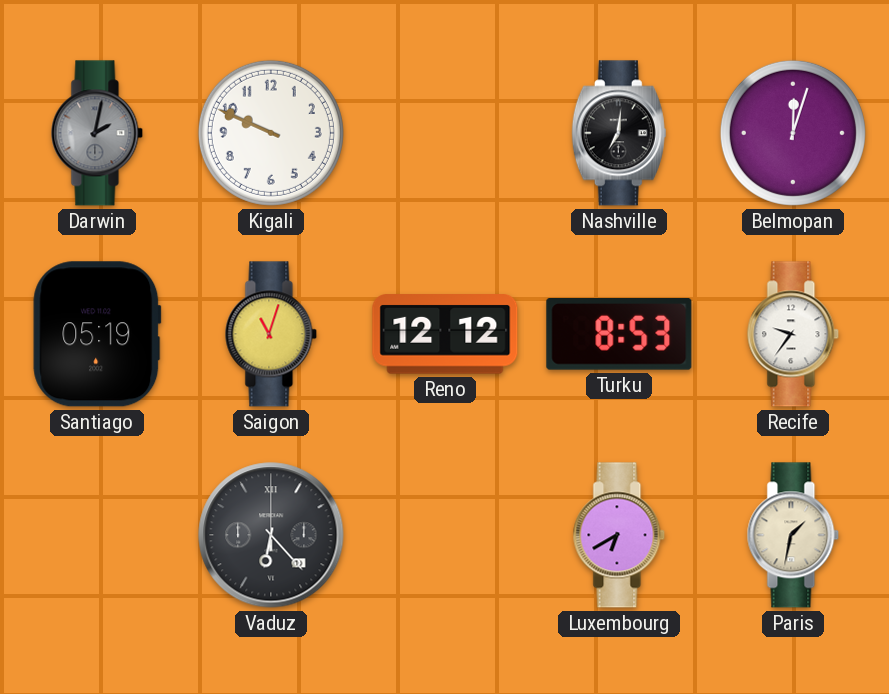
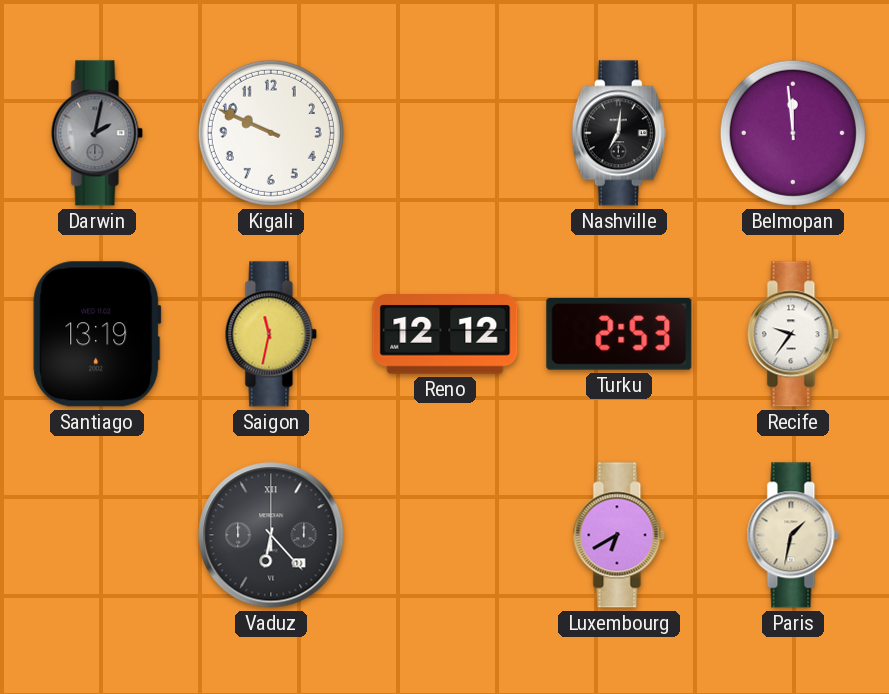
Belmopan: 12:03 -> 11:59
Santiago: 05:19 -> 13:19
Saigon: 11:03 -> 11:32
Turku: 8:53 -> 2:53
